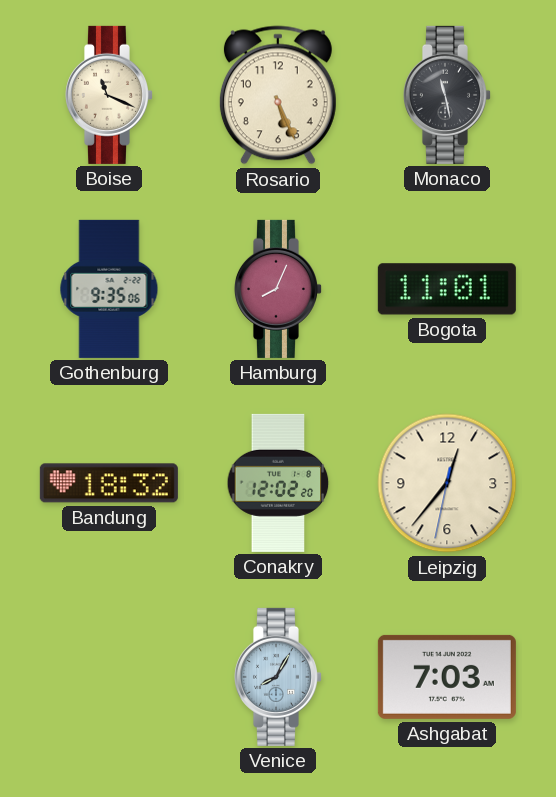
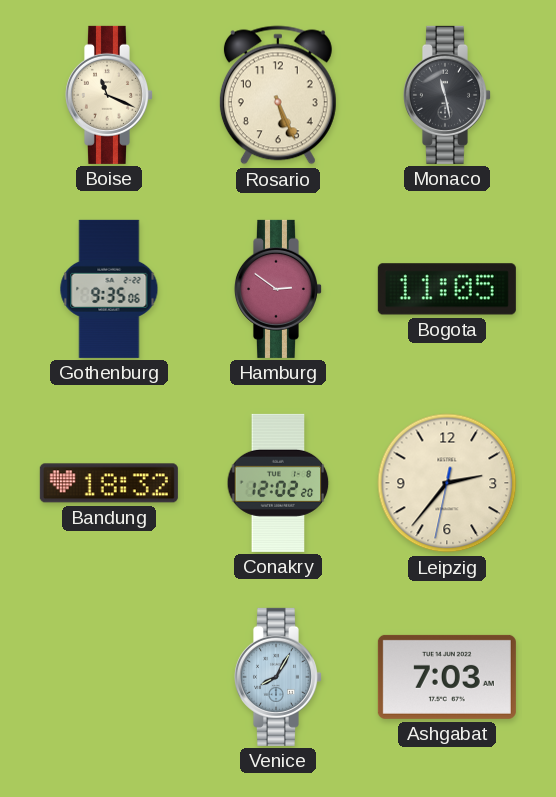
Hamburg: 8:04 -> 2:51
Bogota: 11:01 -> 11:05
Leipzig: 12:36 -> 2:36
